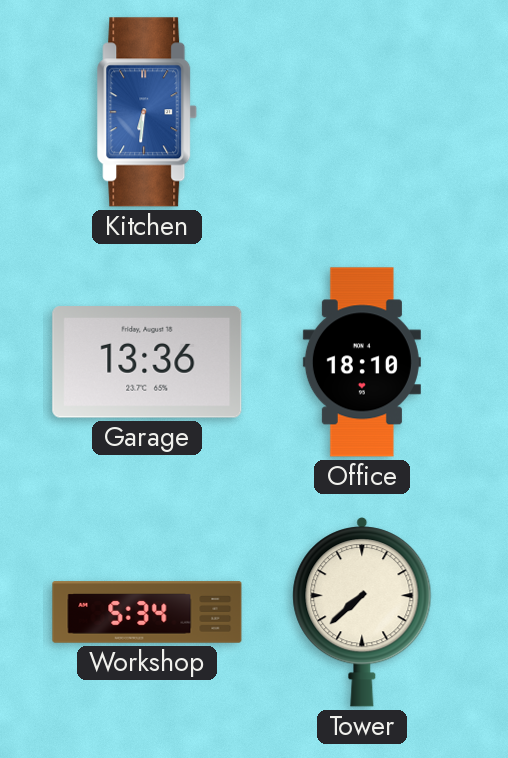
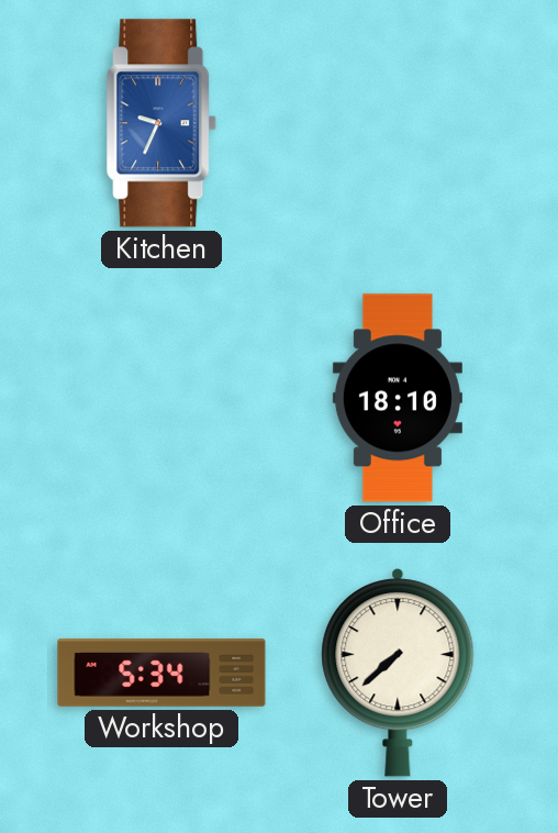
Kitchen: 6:31 -> 9:34
Garage: 13:36 -> none
